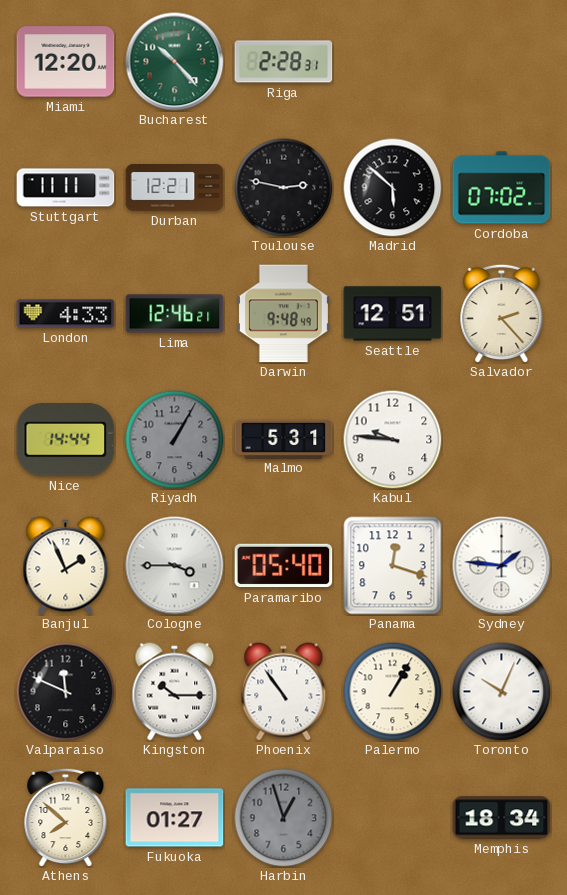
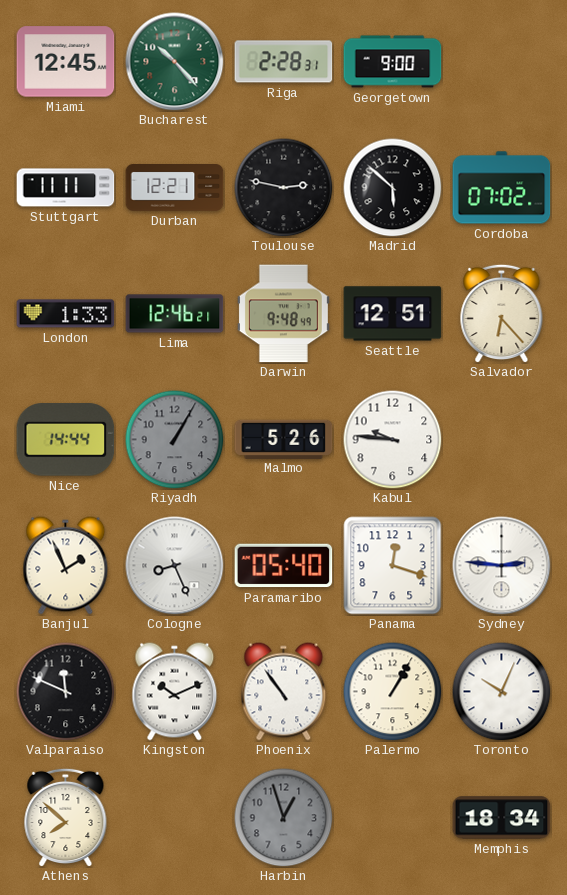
Miami: 12:20 -> 12:45
Georgetown: none -> 9:00
London: 4:33 -> 1:33
Salvador: 2:23 -> 6:23
Malmo: 5:31 -> 5:26
Cologne: 3:45 -> 8:26
Sydney: 1:46 -> 2:46
Kingston: 10:15 -> 10:11
Fukuoka: 01:27 -> none
